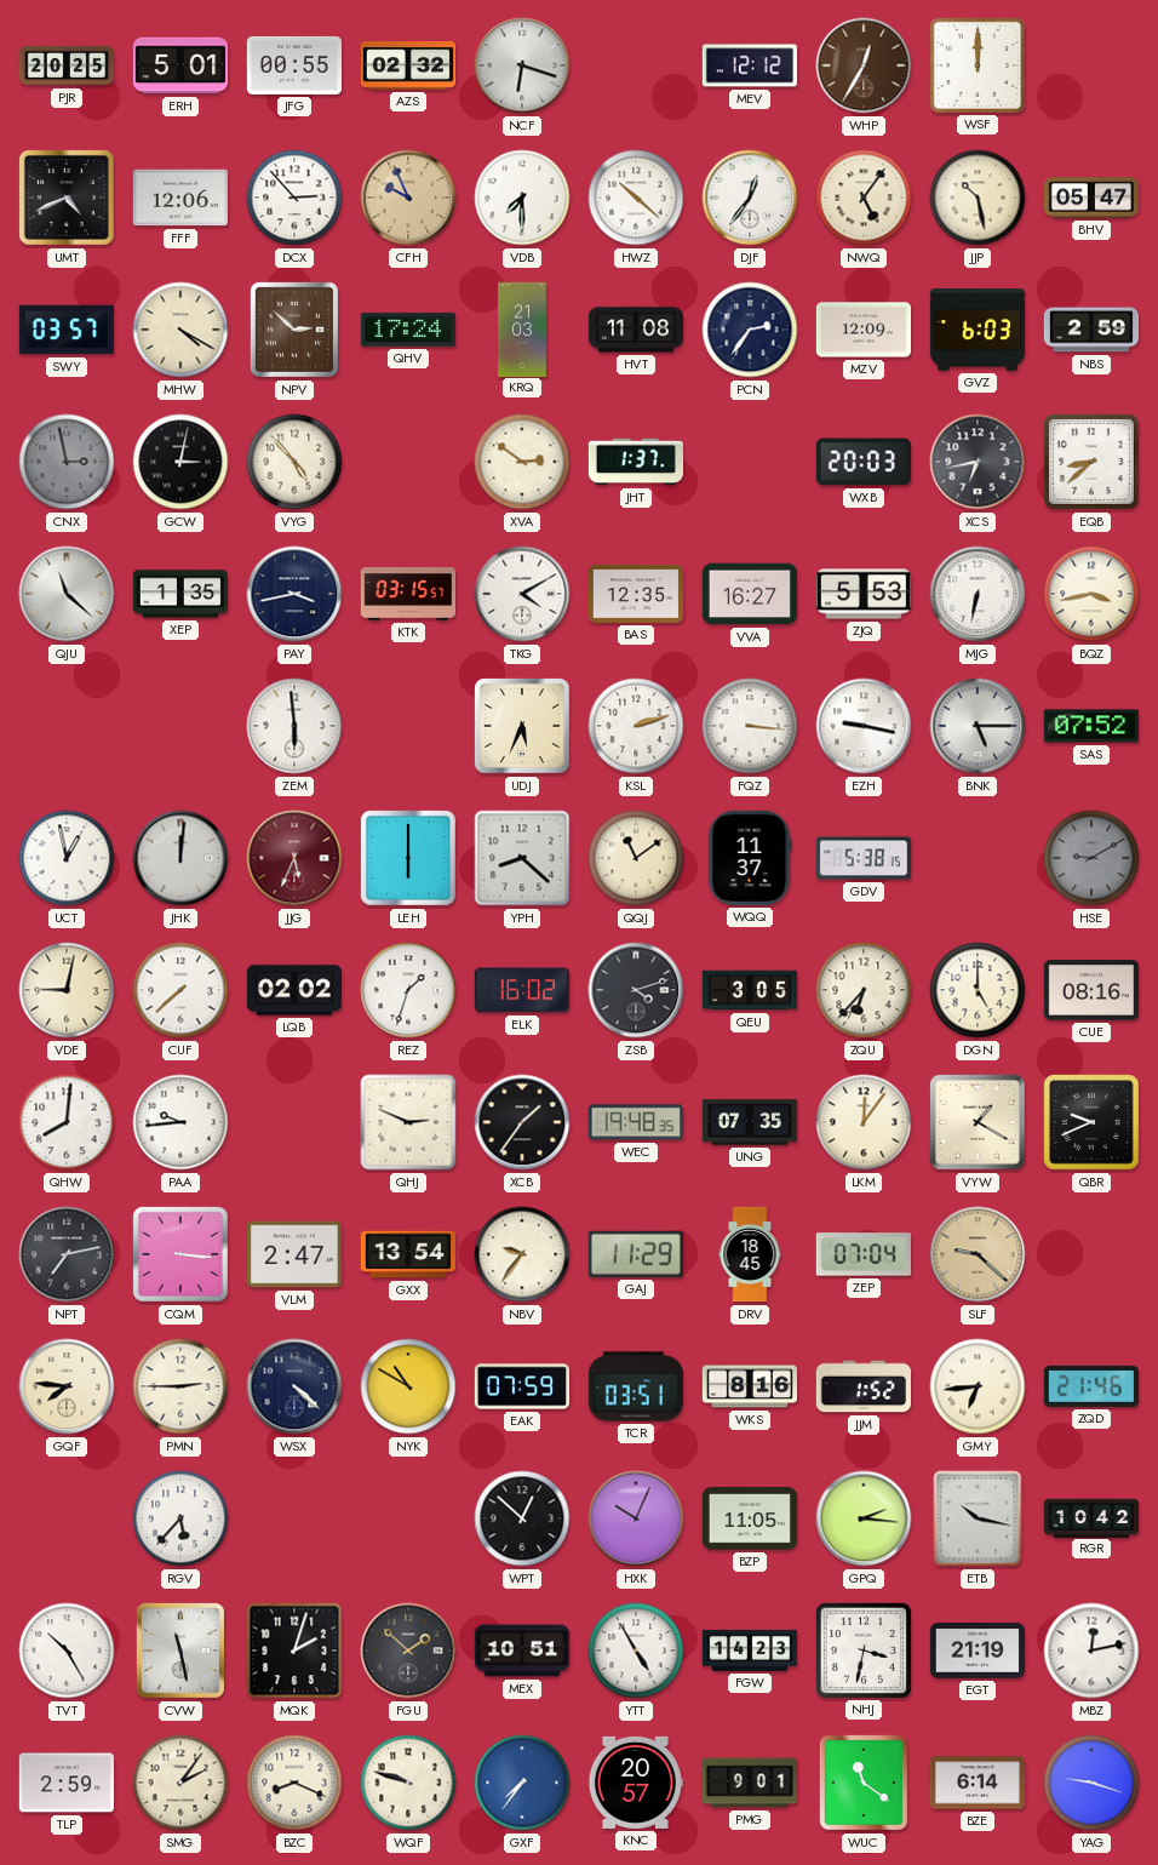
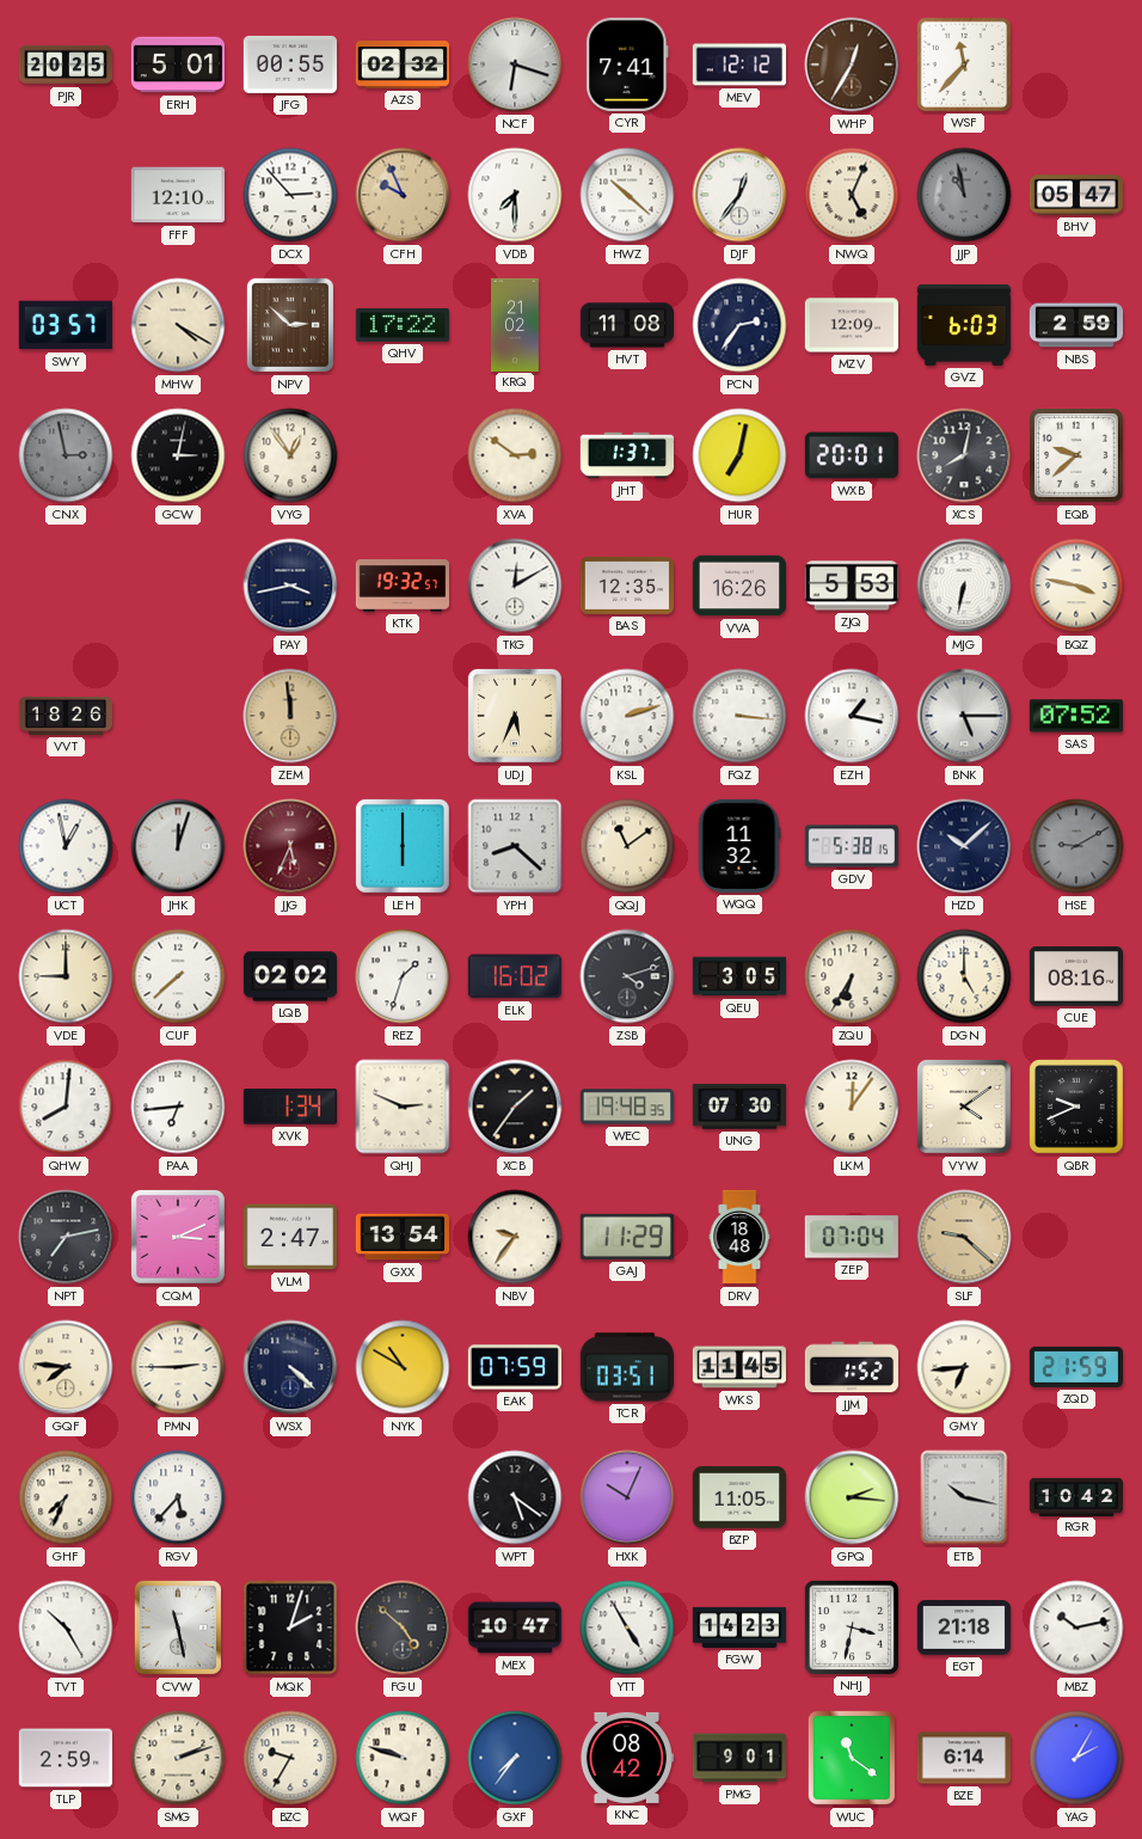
CYR: none -> 7:41
WSF: 12:00 -> 11:37
UMT: 4:41 -> none
FFF: 12:06 -> 12:10
NWQ: 5:06 -> 5:04
JJP: 10:28 -> 10:58
JJP dial: cream -> grey
QHV: 17:24 -> 17:22
KRQ: 21:03 -> 21:02
VYG: 4:53 -> 12:54
HUR: none -> 7:02
WXB: 20:03 -> 20:01
XCS: 6:43 -> 8:02
EQB: 8:38 -> 9:38
QJU: 11:22 -> none
XEP: 1:35 -> none
KTK: 03:15 -> 19:32
TKG: 4:10 -> 12:10
VVA: 16:27 -> 16:26
BQZ: 3:43 -> 3:47
VVT: none -> 18:26
ZEM: 5:59 -> 11:59
ZEM dial: white -> champagne
EZH: 9:17 -> 1:17
JHK: 12:01 -> 12:03
WQQ: 11:37 -> 11:32
HZD: none -> 10:08
VDE: 9:02 -> 9:00
ZQU: 6:37 -> 6:35
PAA: 9:44 -> 6:44
XVK: none -> 1:34
UNG: 07:35 -> 07:30
VYW: 1:20 -> 4:09
CQM: 3:16 -> 3:11
DRV: 18:45 -> 18:48
WKS: 8:16 -> 11:45
ZQD: 21:46 -> 21:59
GHF: none -> 7:34
WPT: 12:52 -> 5:21
FGU: 1:52 -> 4:52
MEX: 10:51 -> 10:47
EGT: 21:19 -> 21:18
MBZ: 12:13 -> 10:13
SMG: 2:06 -> 2:12
BZC: 8:19 -> 9:35
KNC: 20:57 -> 08:42
YAG: 9:18 -> 2:05
